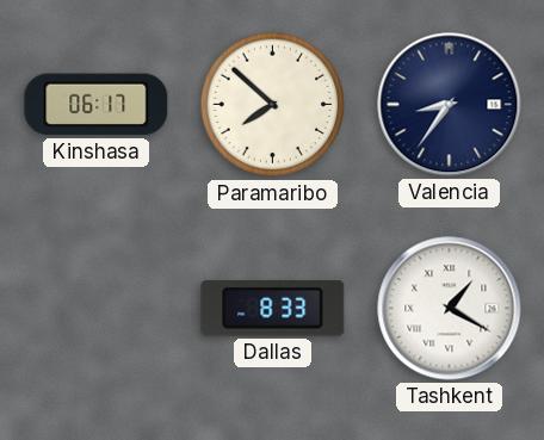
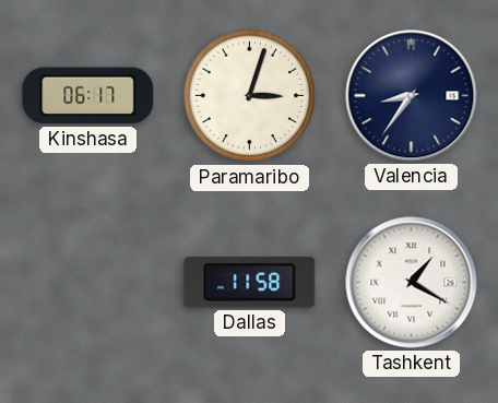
Paramaribo: 7:52 -> 3:03
Dallas: 8:33 -> 11:58
